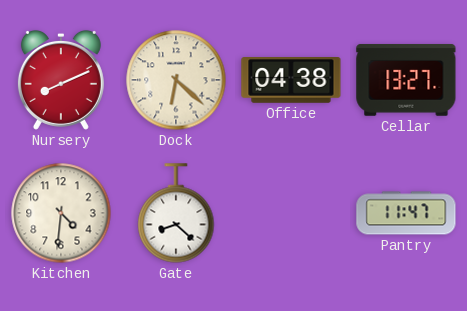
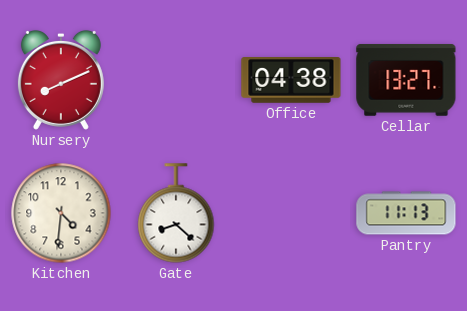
Dock: 6:22 -> none
Pantry: 11:47 -> 11:13
